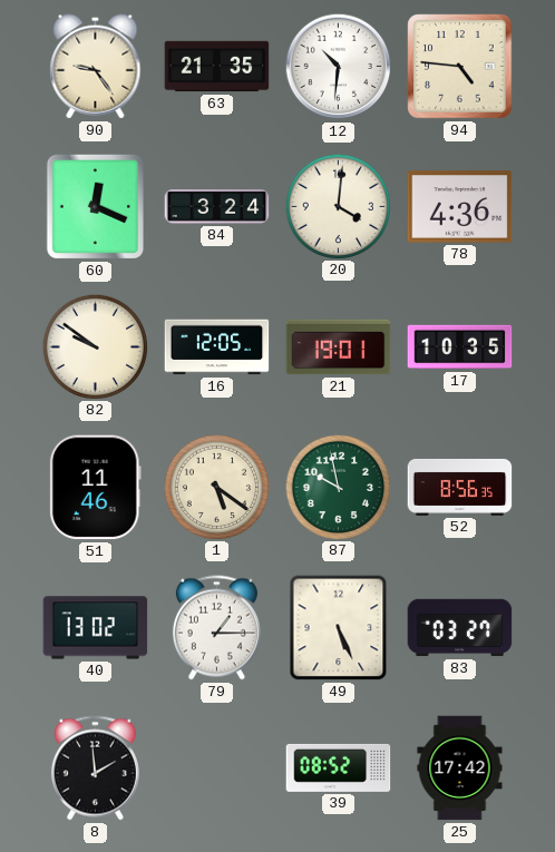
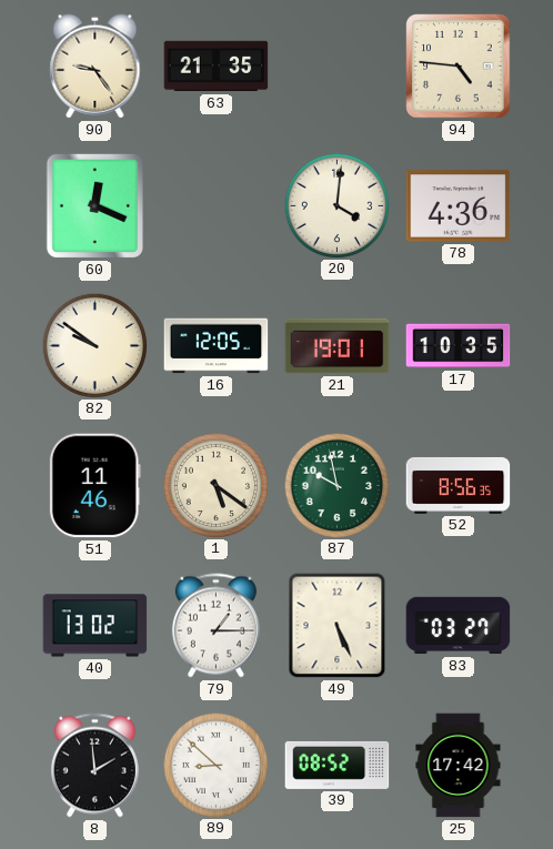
12: 10:31 -> none
84: 3:24 -> none
89: none -> 8:52
